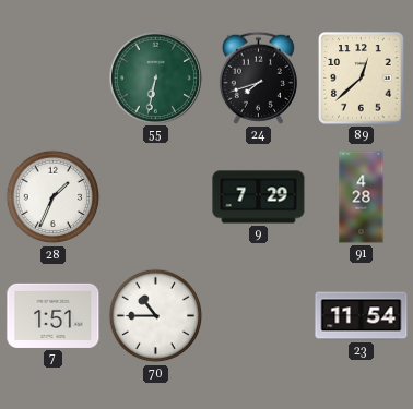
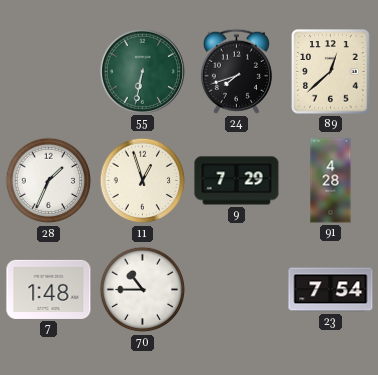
11: none -> 12:57
7: 1:51 -> 1:48
23: 11:54 -> 7:54
